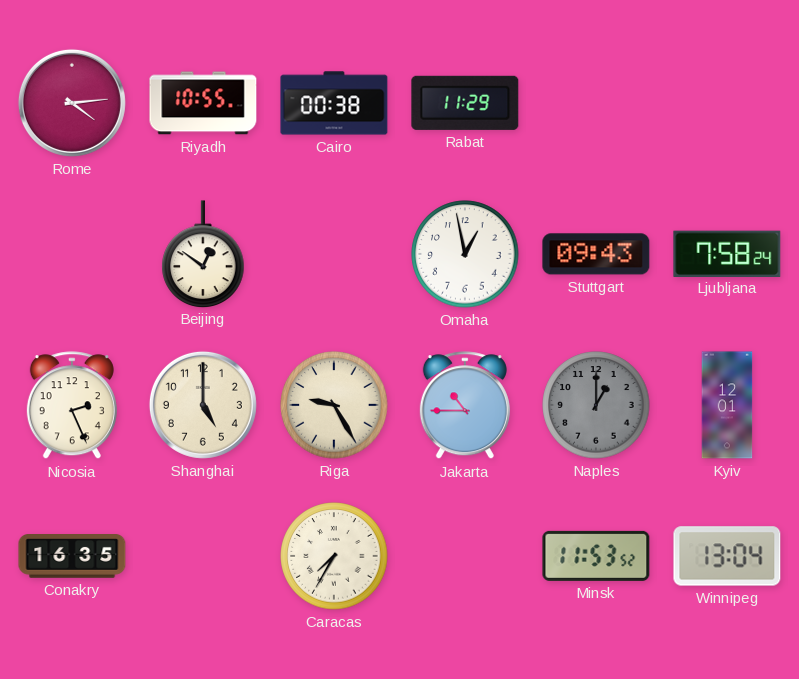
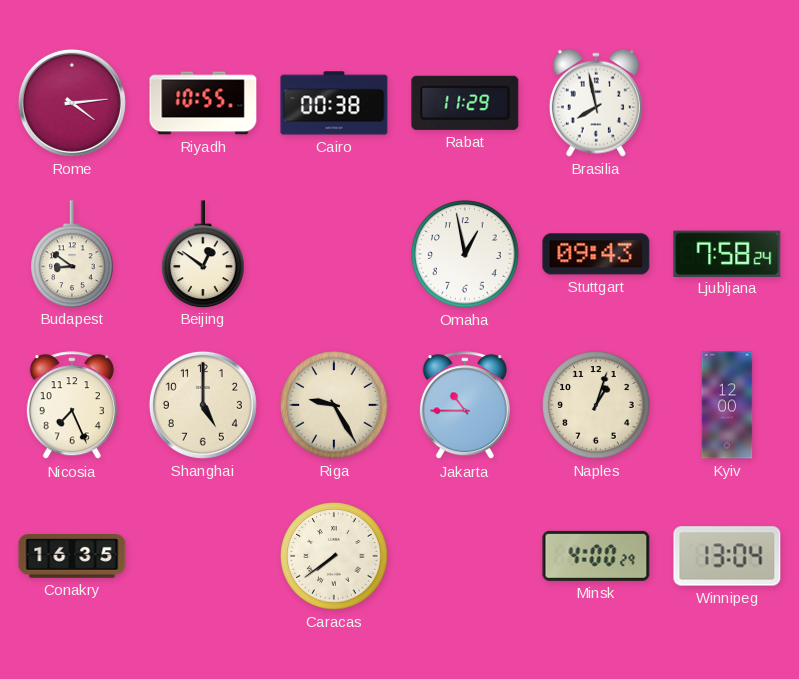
Brasilia: none -> 7:58
Budapest: none -> 8:51
Nicosia: 2:26 -> 7:26
Naples: 1:00 -> 1:03
Naples dial: grey -> cream
Kyiv: 12:01 -> 12:00
Caracas: 7:35 -> 7:39
Minsk: 11:53 -> 4:00
